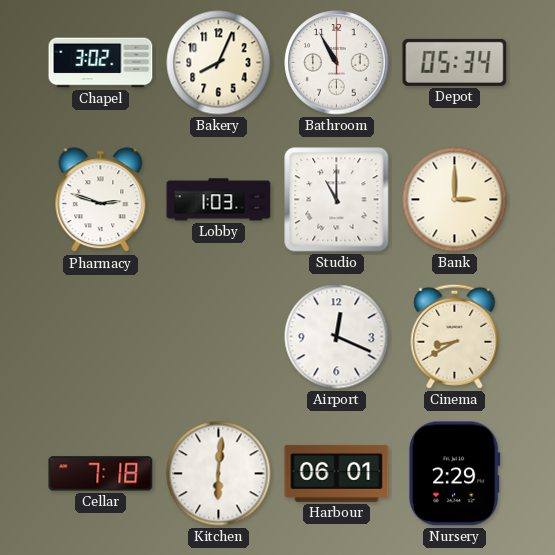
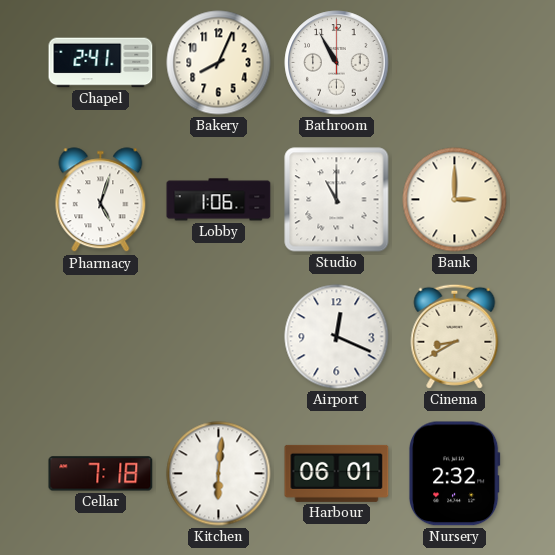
Chapel: 3:02 -> 2:41
Depot: 05:34 -> none
Pharmacy: 2:48 -> 5:03
Lobby: 1:03 -> 1:06
Nursery: 2:29 -> 2:32
